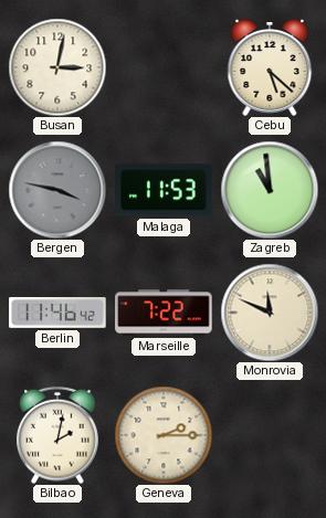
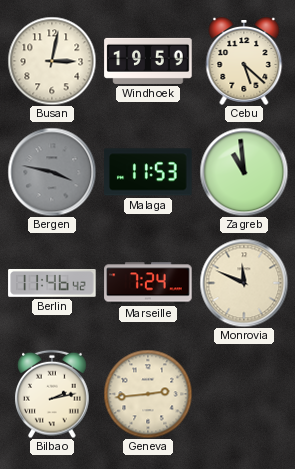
Windhoek: none -> 19:59
Marseille: 7:22 -> 7:24
Bilbao: 2:02 -> 2:13
Geneva: 2:15 -> 2:44
